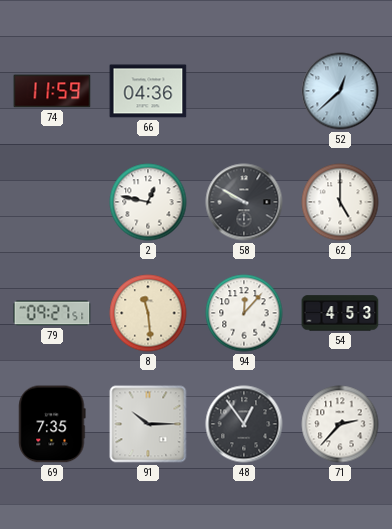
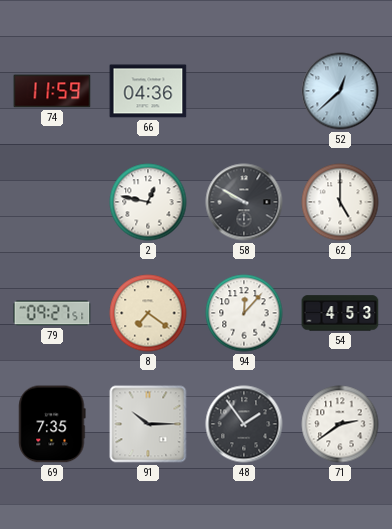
8: 11:29 -> 7:21
48: 12:54 -> 1:54
71: 2:37 -> 2:39
